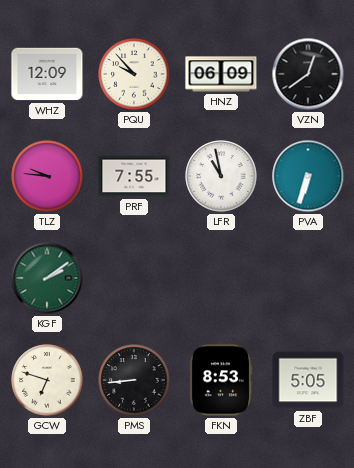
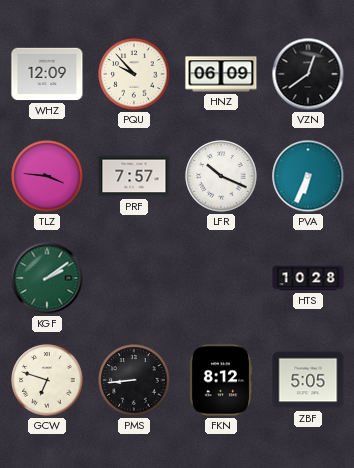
TLZ: 9:46 -> 3:46
PRF: 7:55 -> 7:57
LFR: 10:58 -> 10:19
PVA: 6:33 -> 6:34
HTS: none -> 10:28
FKN: 8:53 -> 8:12
